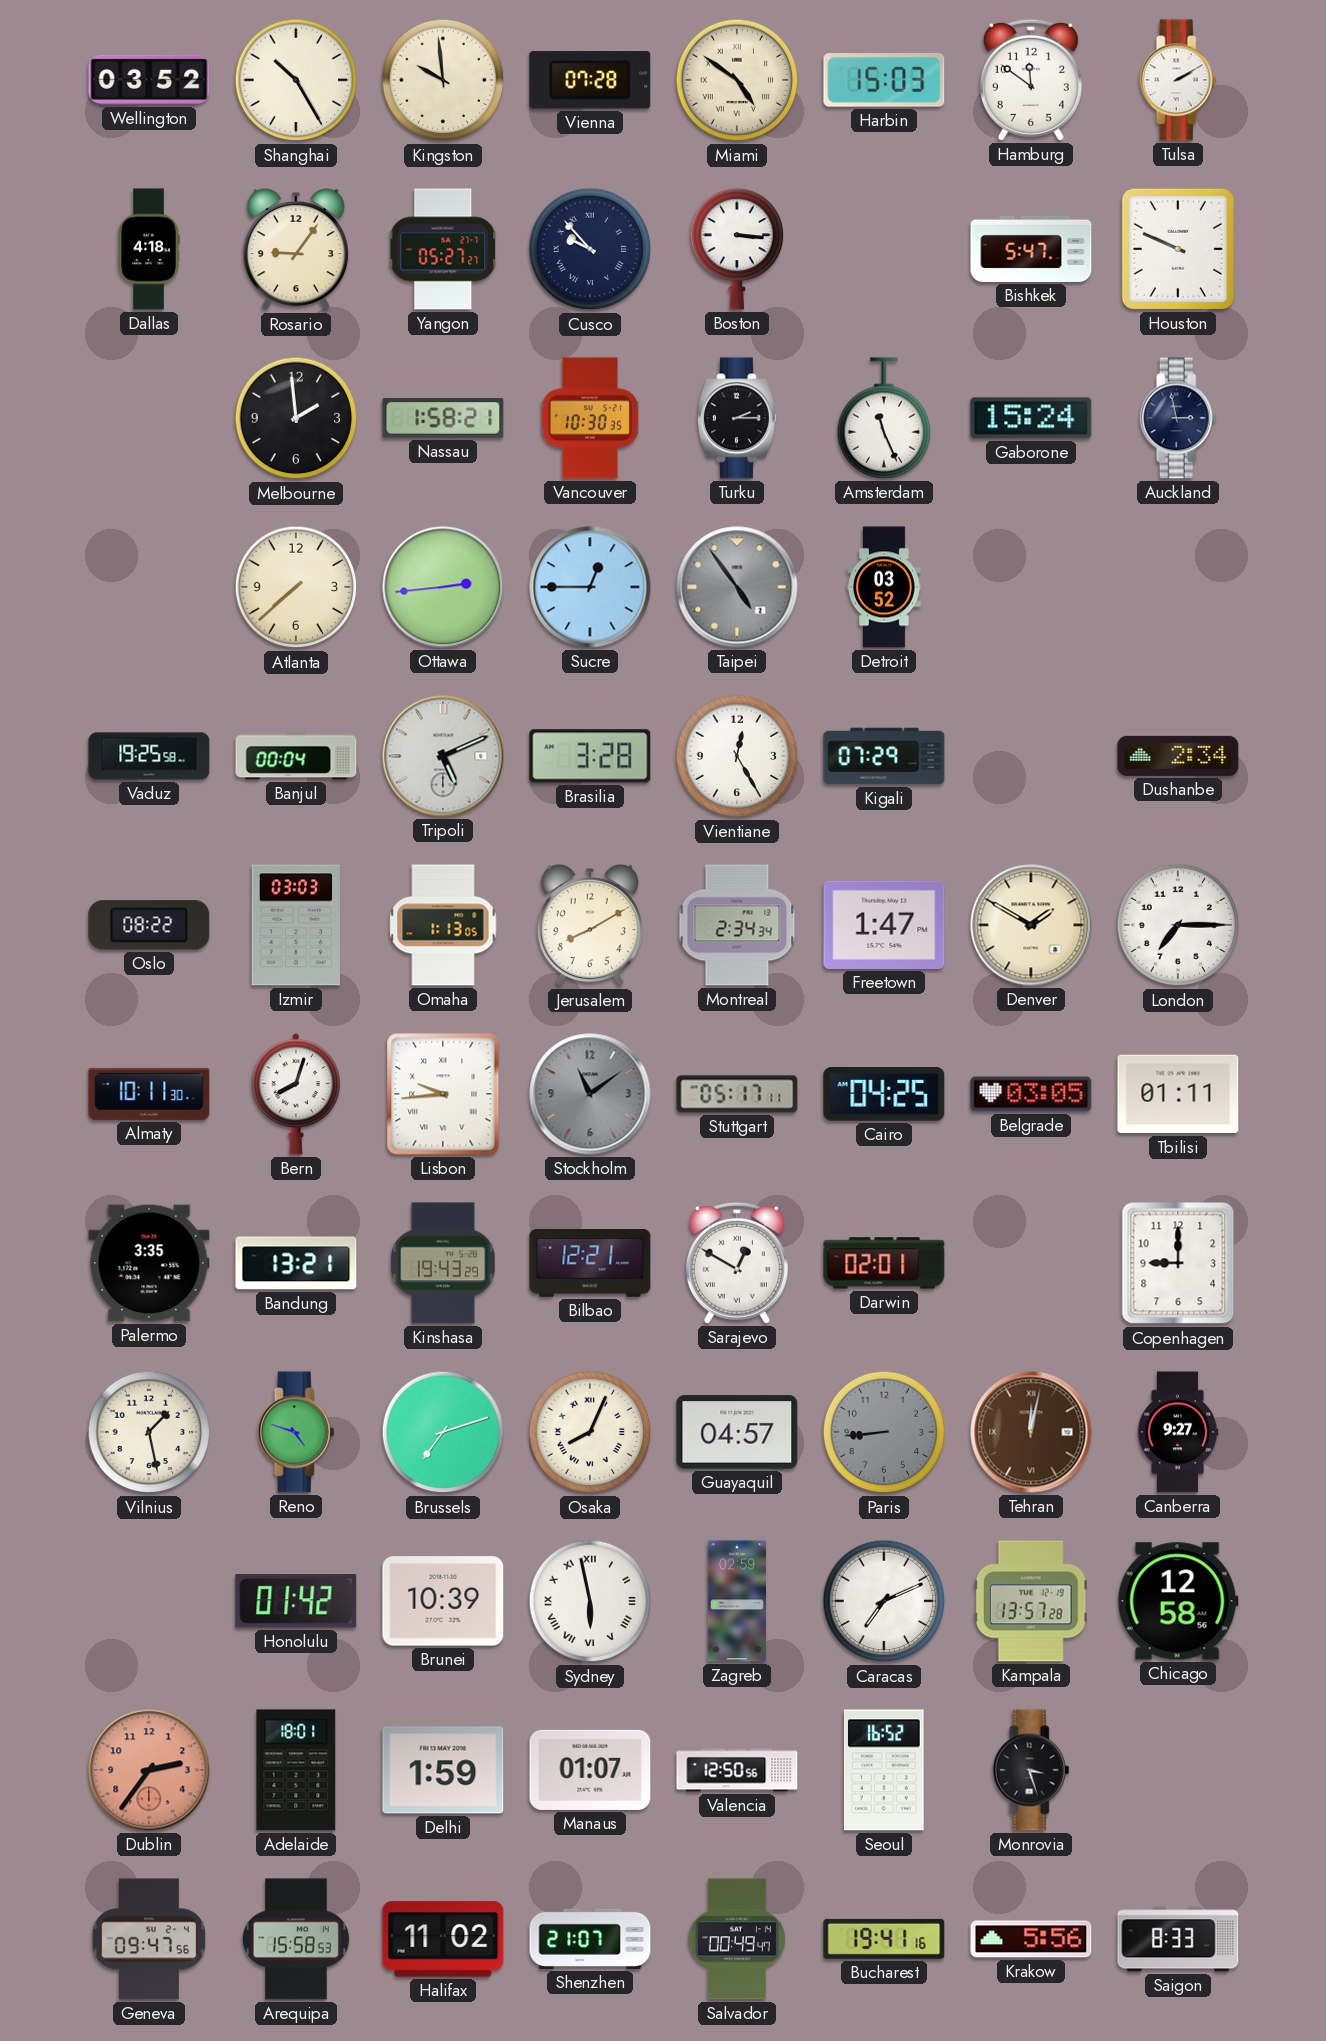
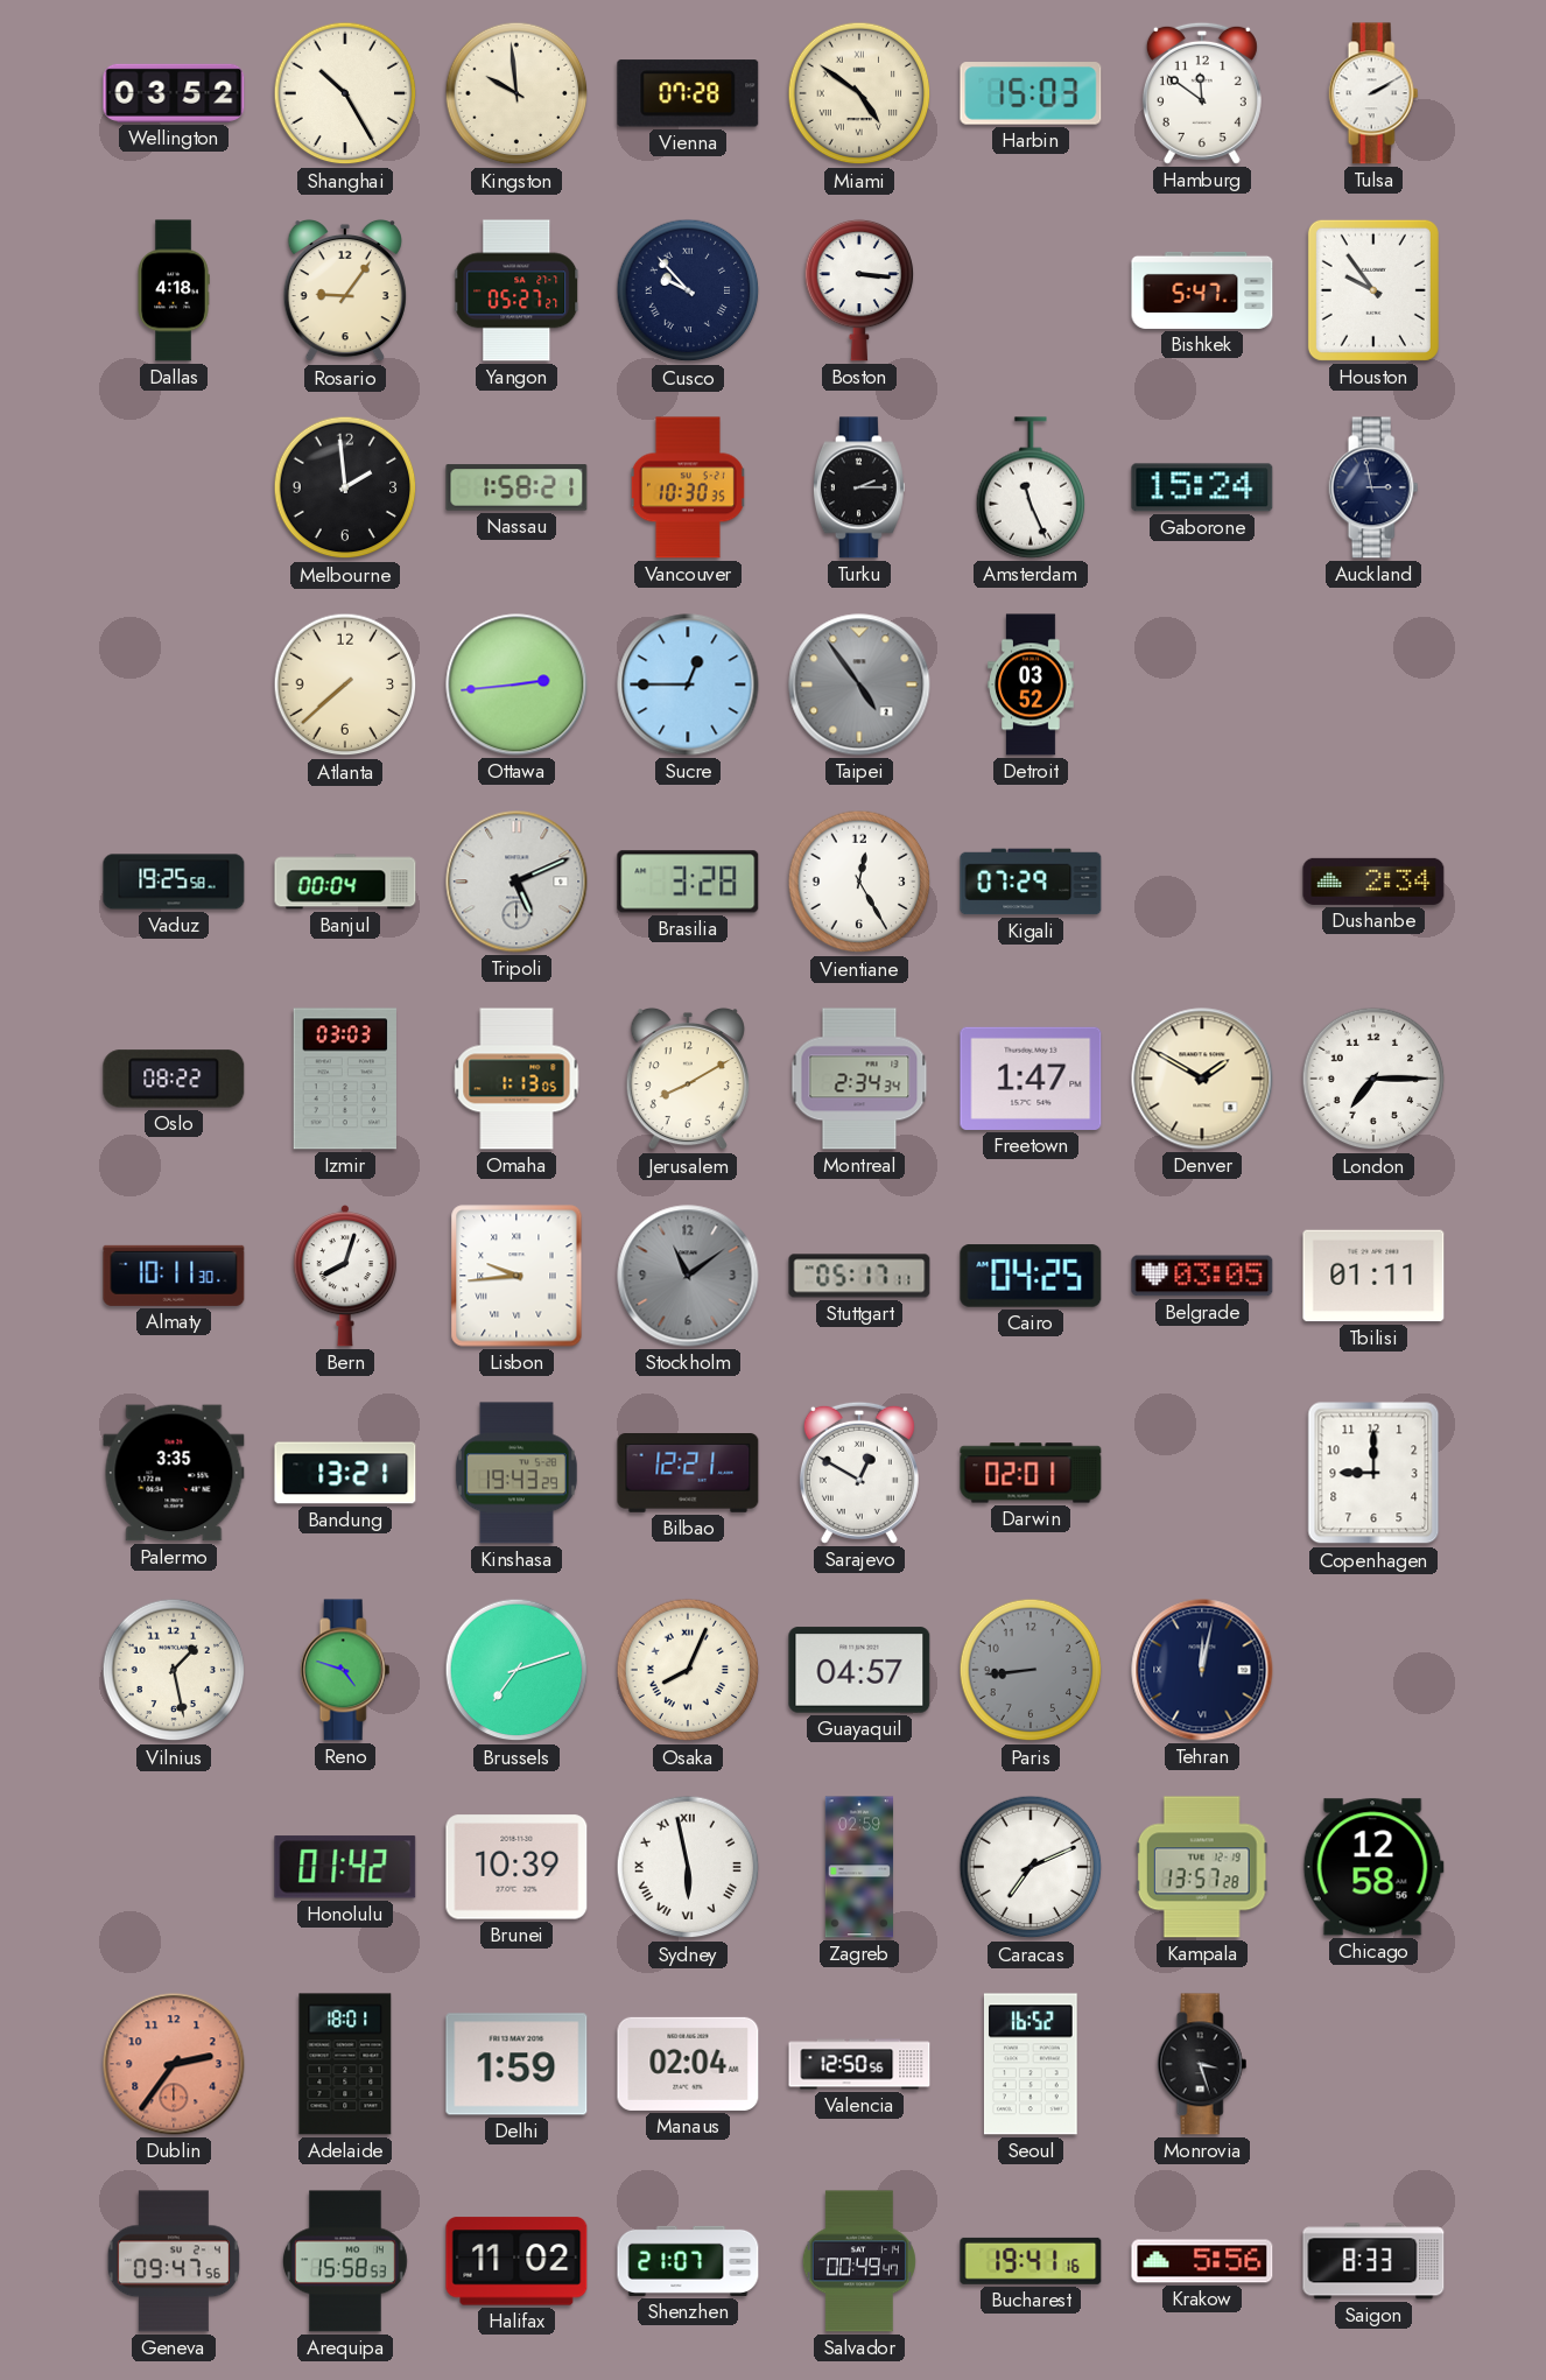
Houston: 9:49 -> 9:54
Tehran dial: brown -> navy
Canberra: 9:27 -> none
Manaus: 01:07 -> 02:04
